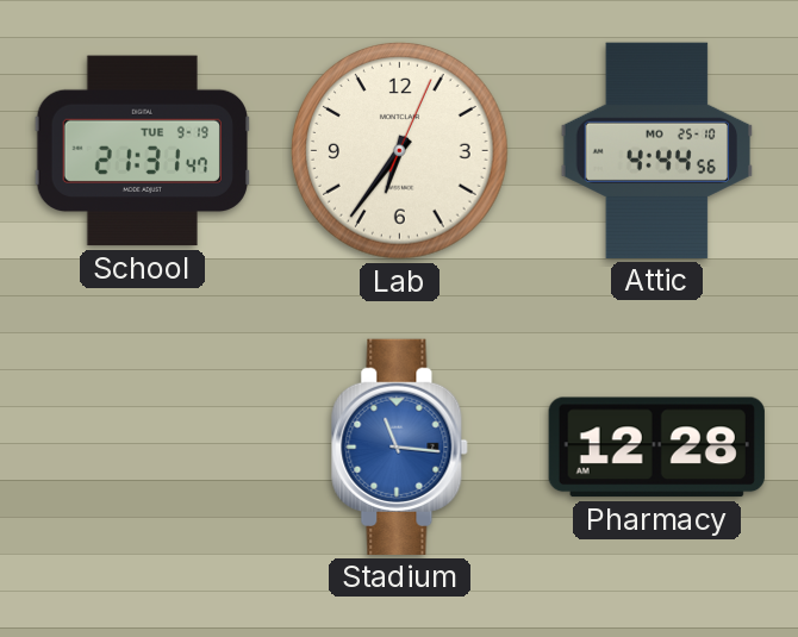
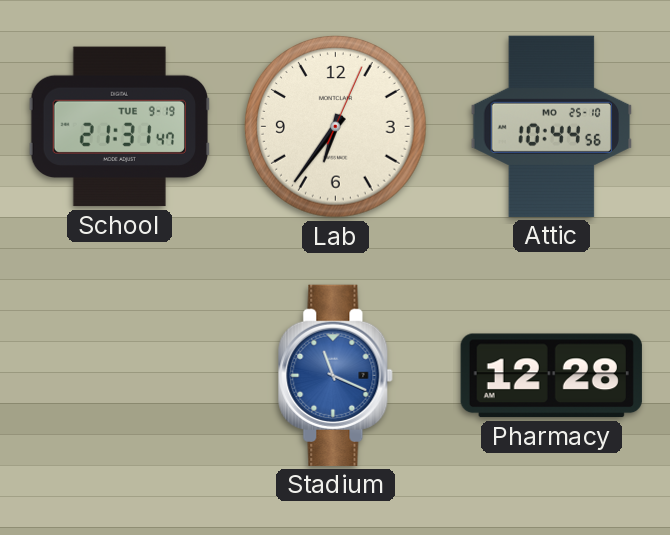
Attic: 4:44 -> 10:44
Stadium: 11:16 -> 11:19
